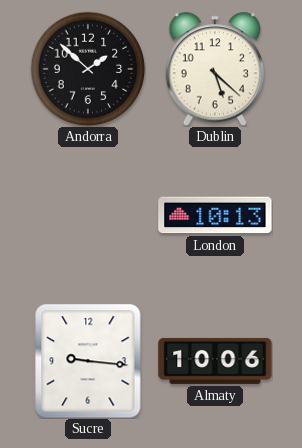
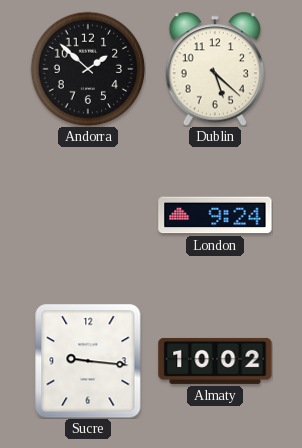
London: 10:13 -> 9:24
Almaty: 10:06 -> 10:02
